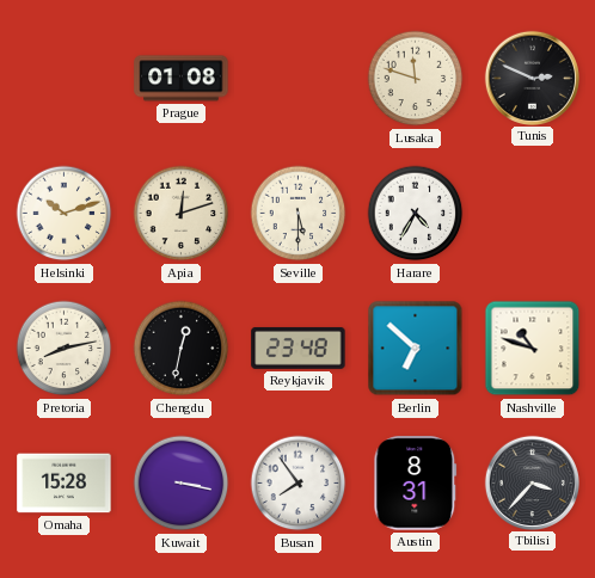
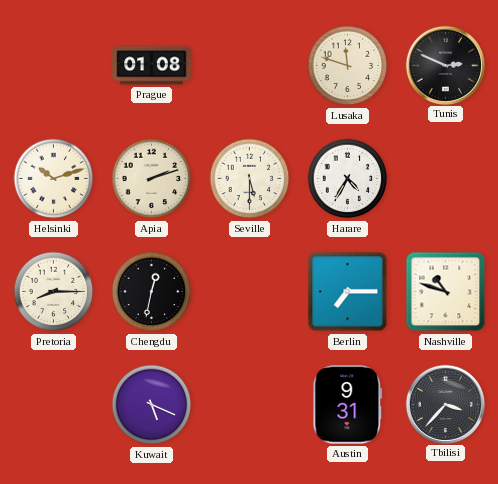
Apia: 12:12 -> 2:12
Pretoria: 8:13 -> 8:15
Reykjavik: 23:48 -> none
Berlin: 6:52 -> 7:15
Omaha: 15:28 -> none
Kuwait: 3:17 -> 5:19
Busan: 7:54 -> none
Austin: 8:31 -> 9:31
